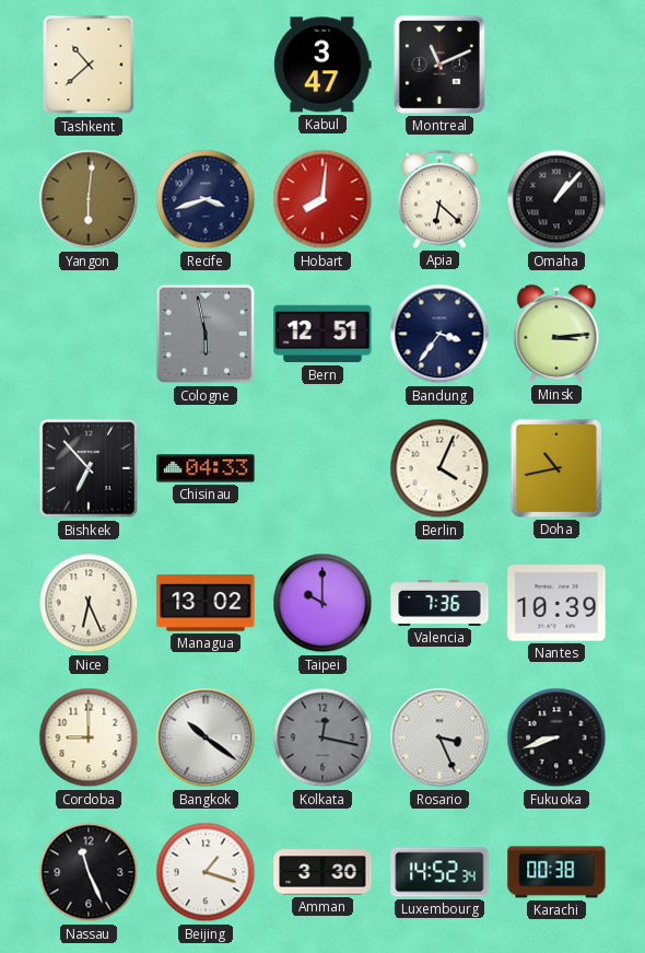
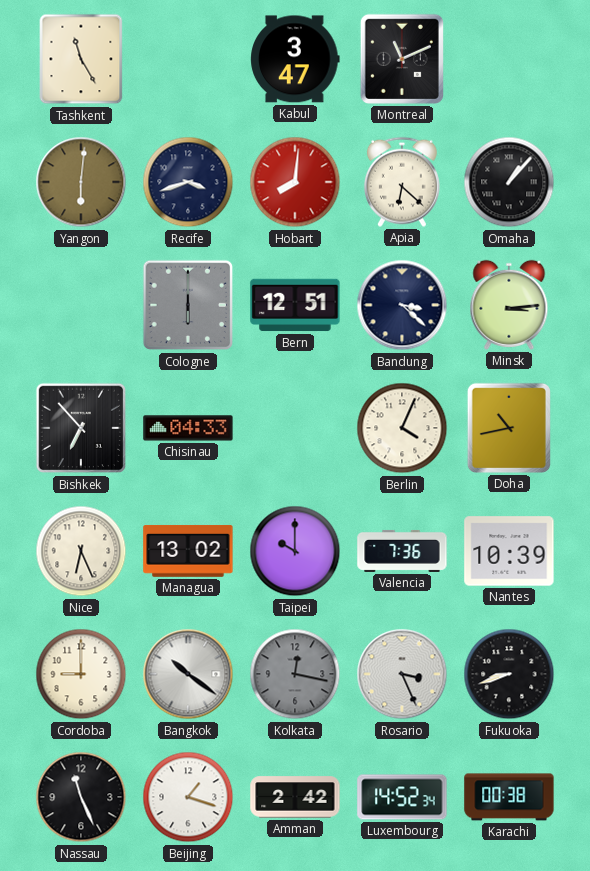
Tashkent: 10:38 -> 11:25
Cologne: 5:58 -> 6:00
Bandung: 3:36 -> 3:22
Amman: 3:30 -> 2:42
